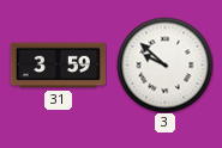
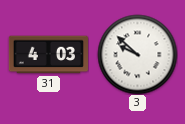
31: 3:59 -> 4:03
